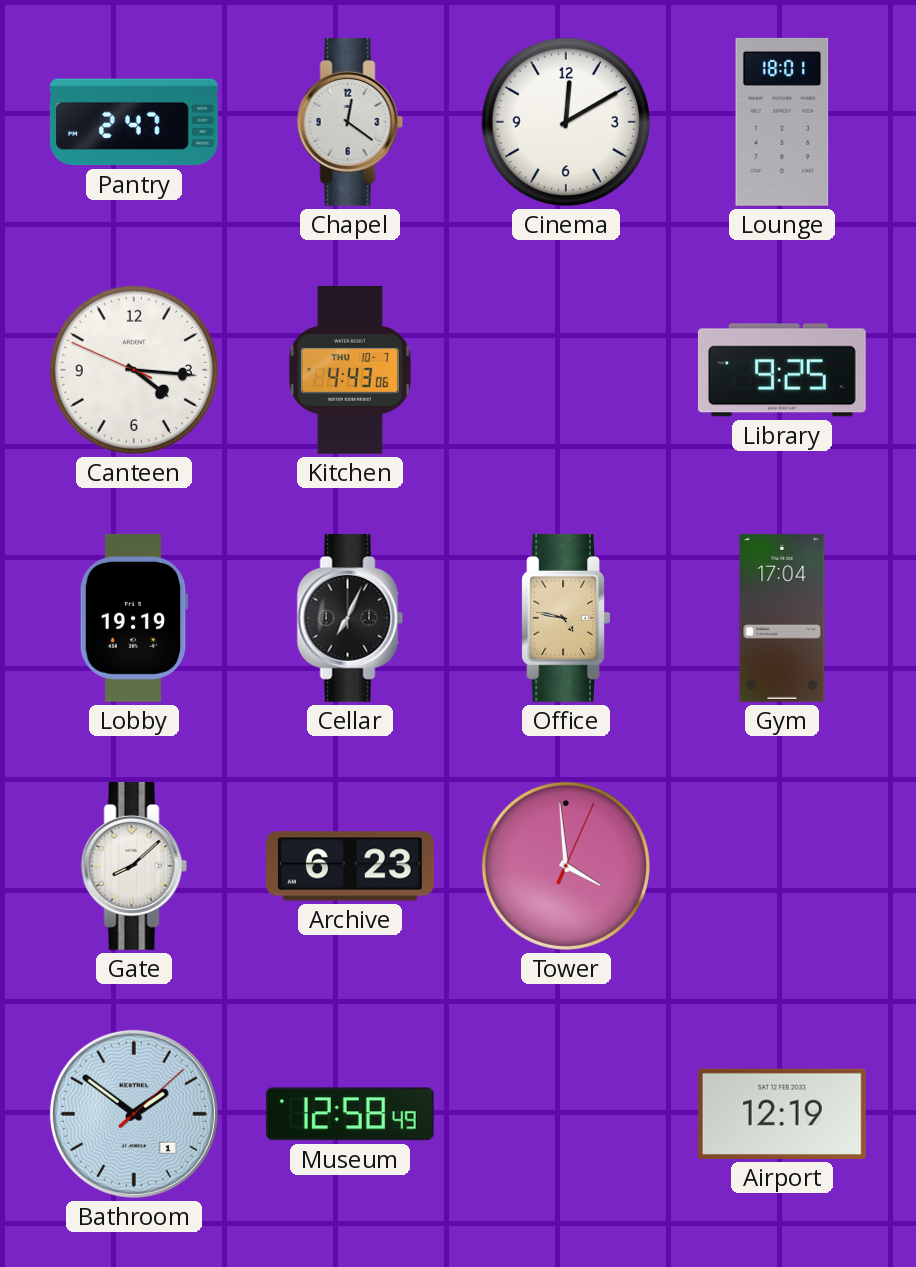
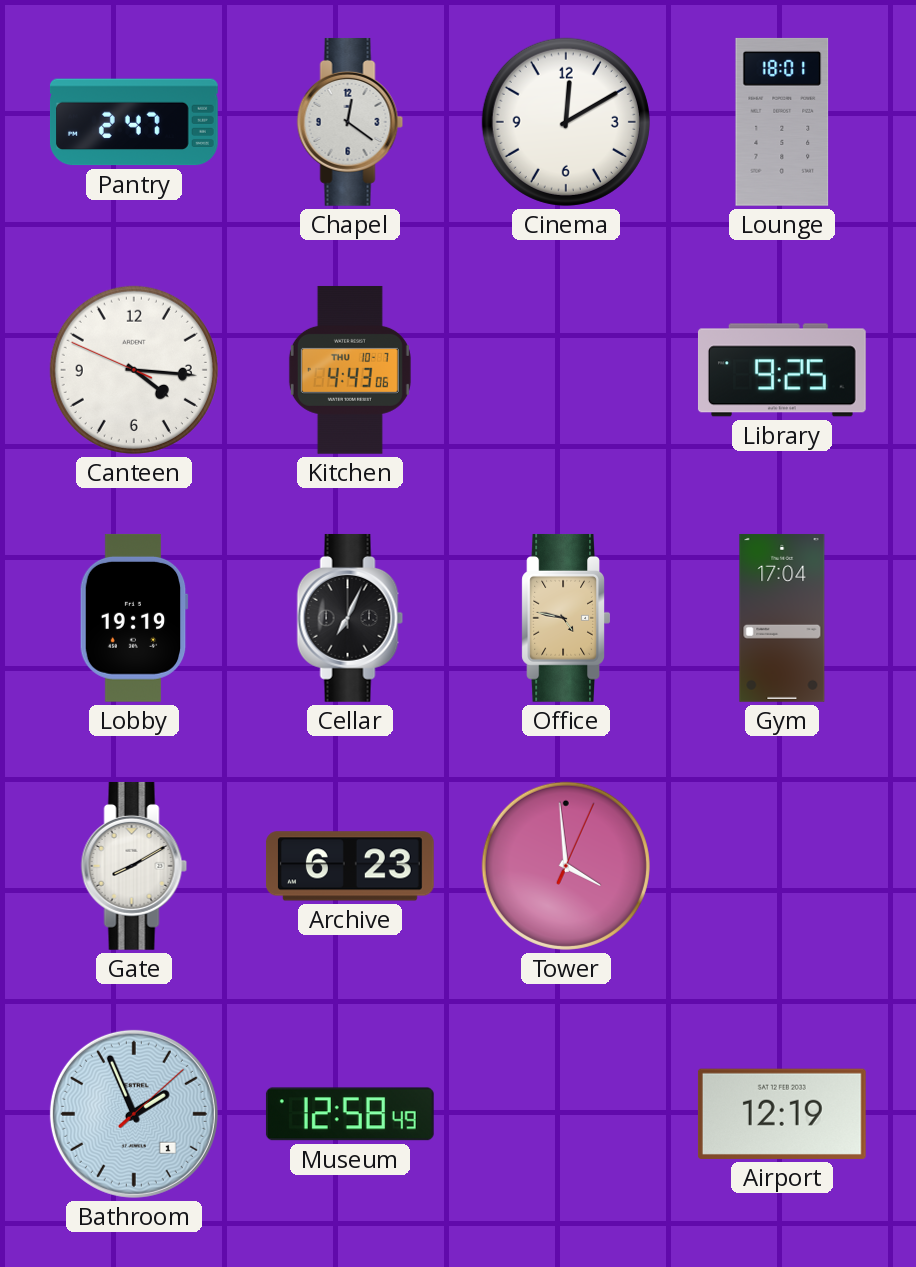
Gate: 8:08 -> 8:10
Bathroom: 1:51 -> 1:56
